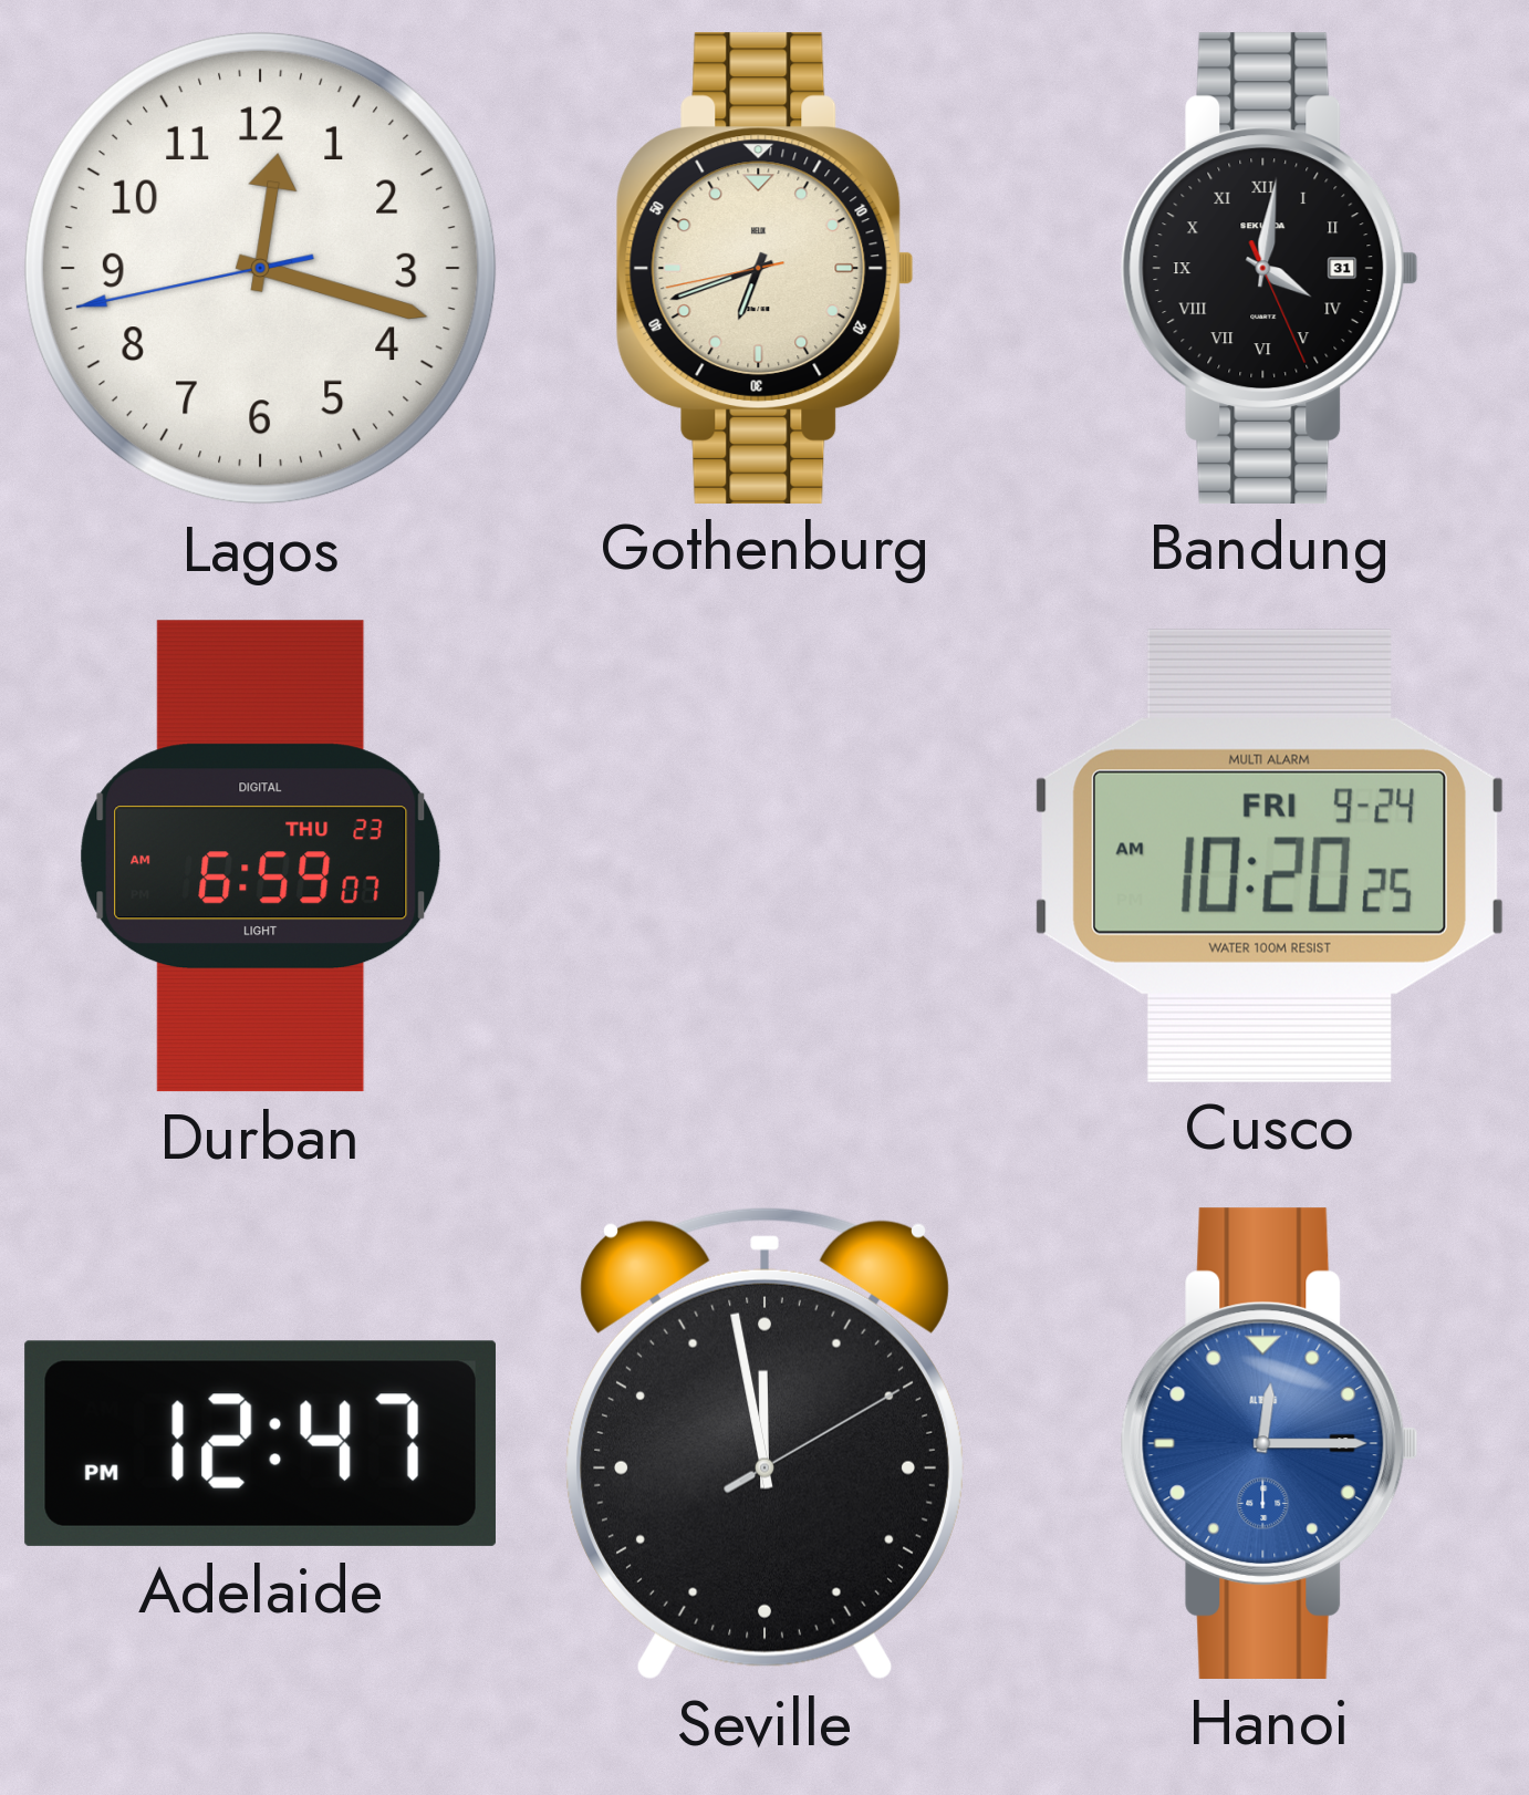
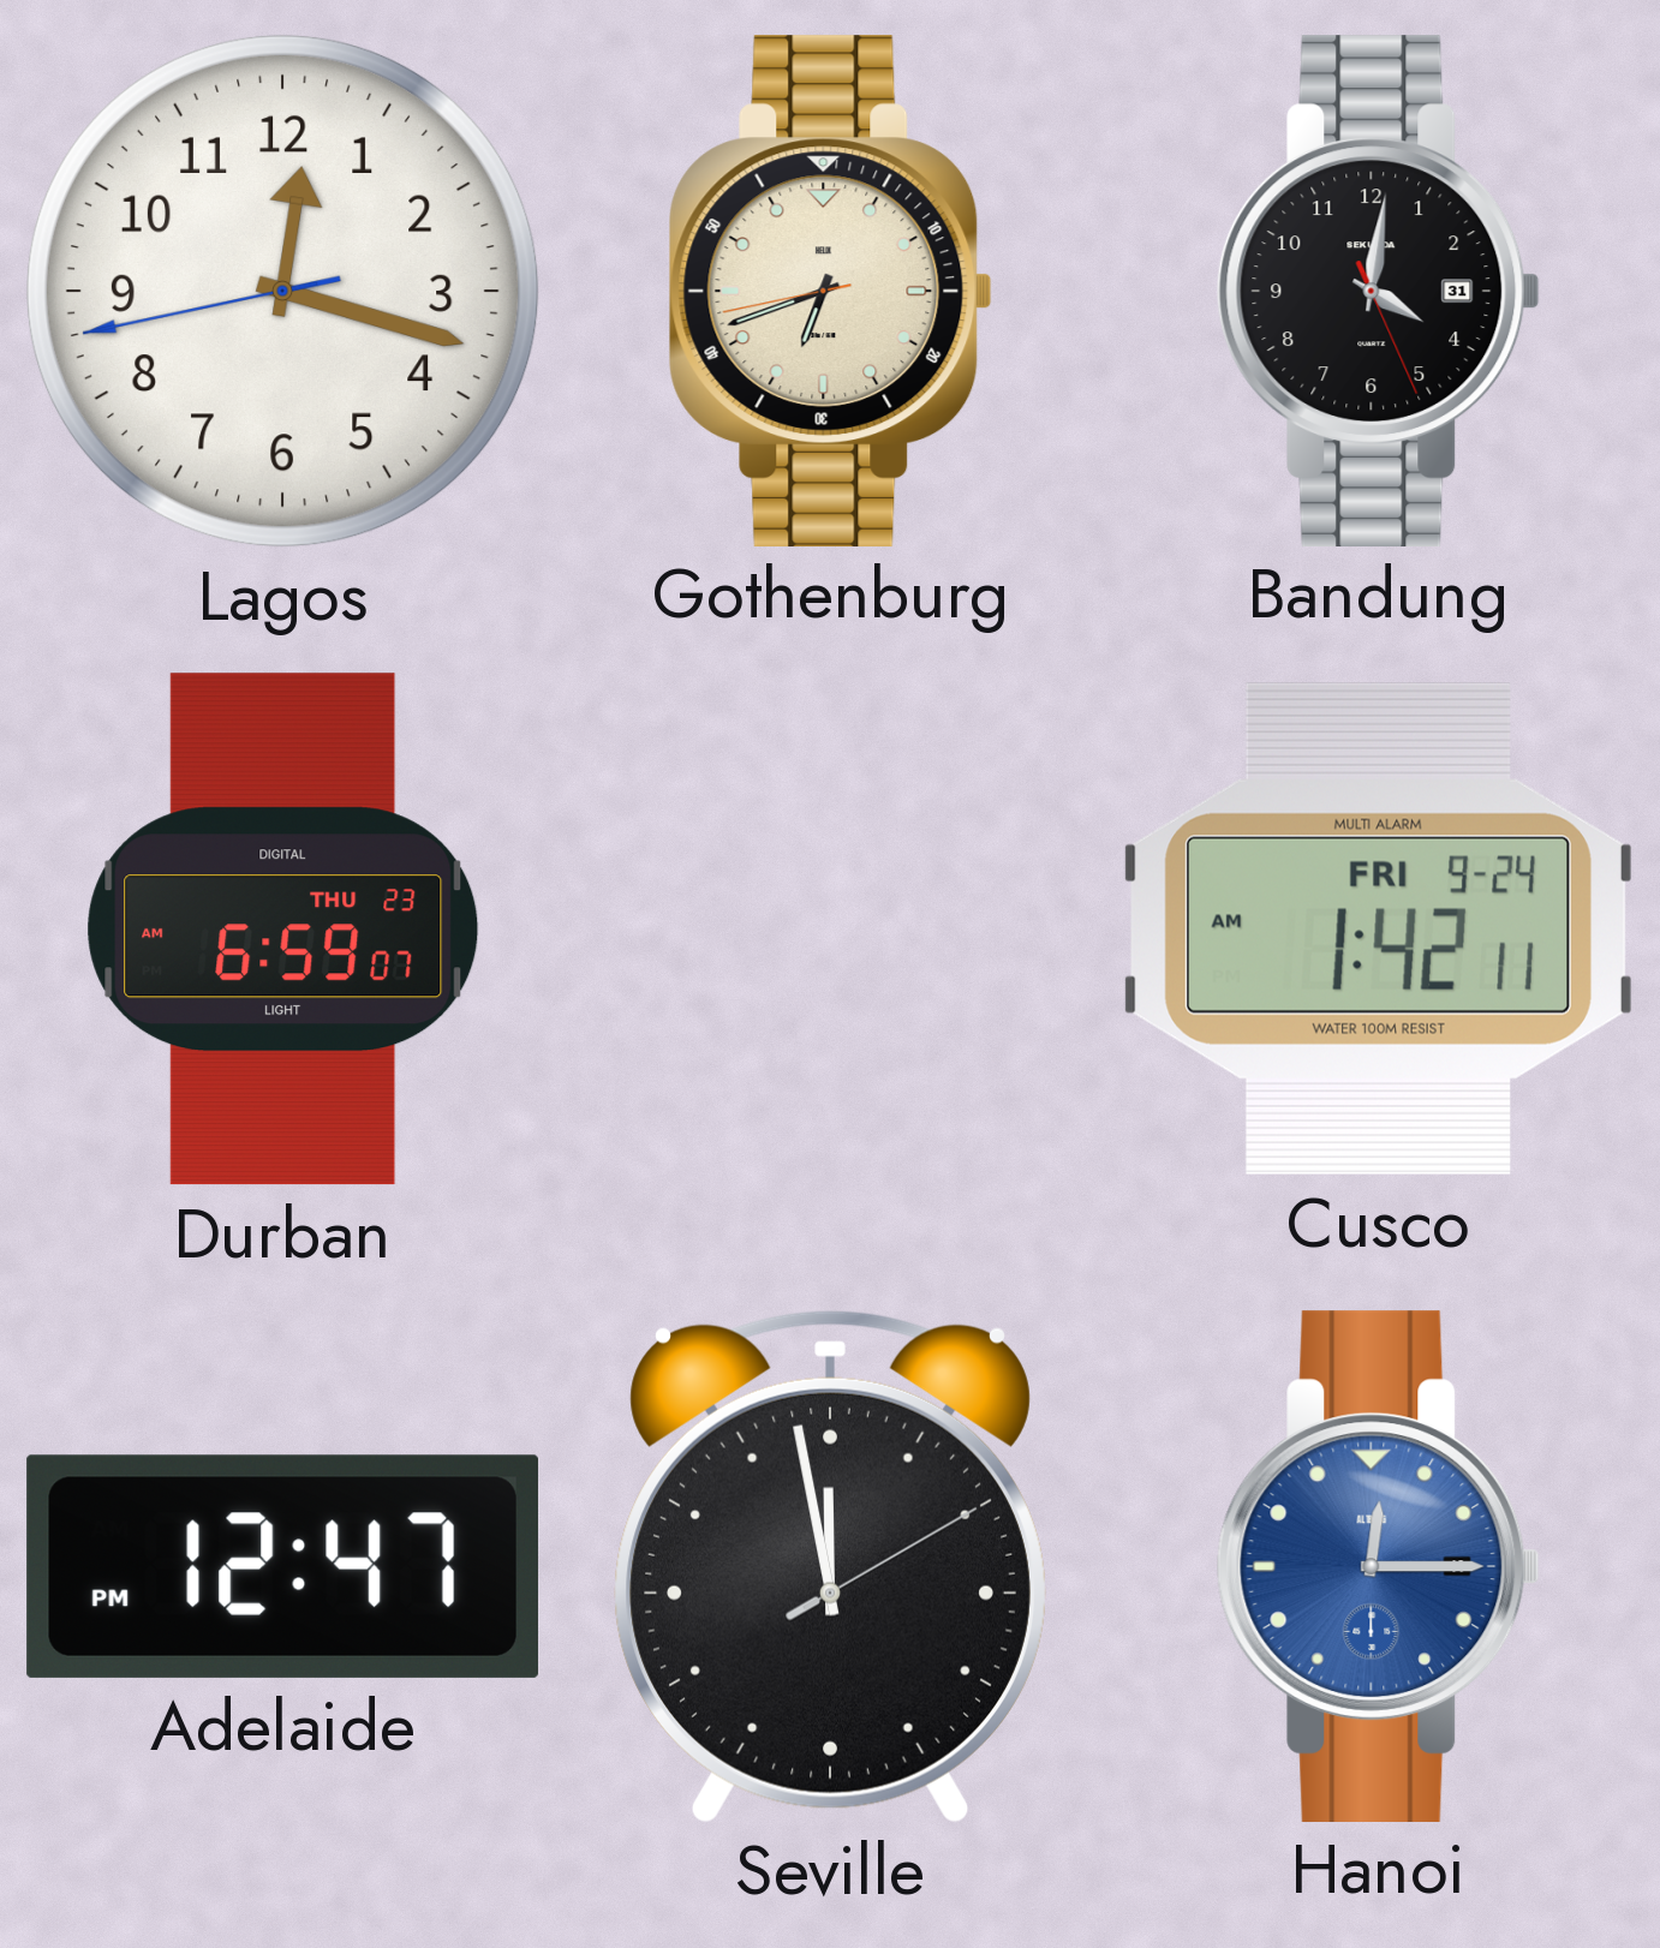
Bandung numerals: Roman -> Arabic
Cusco: 10:20 -> 1:42
